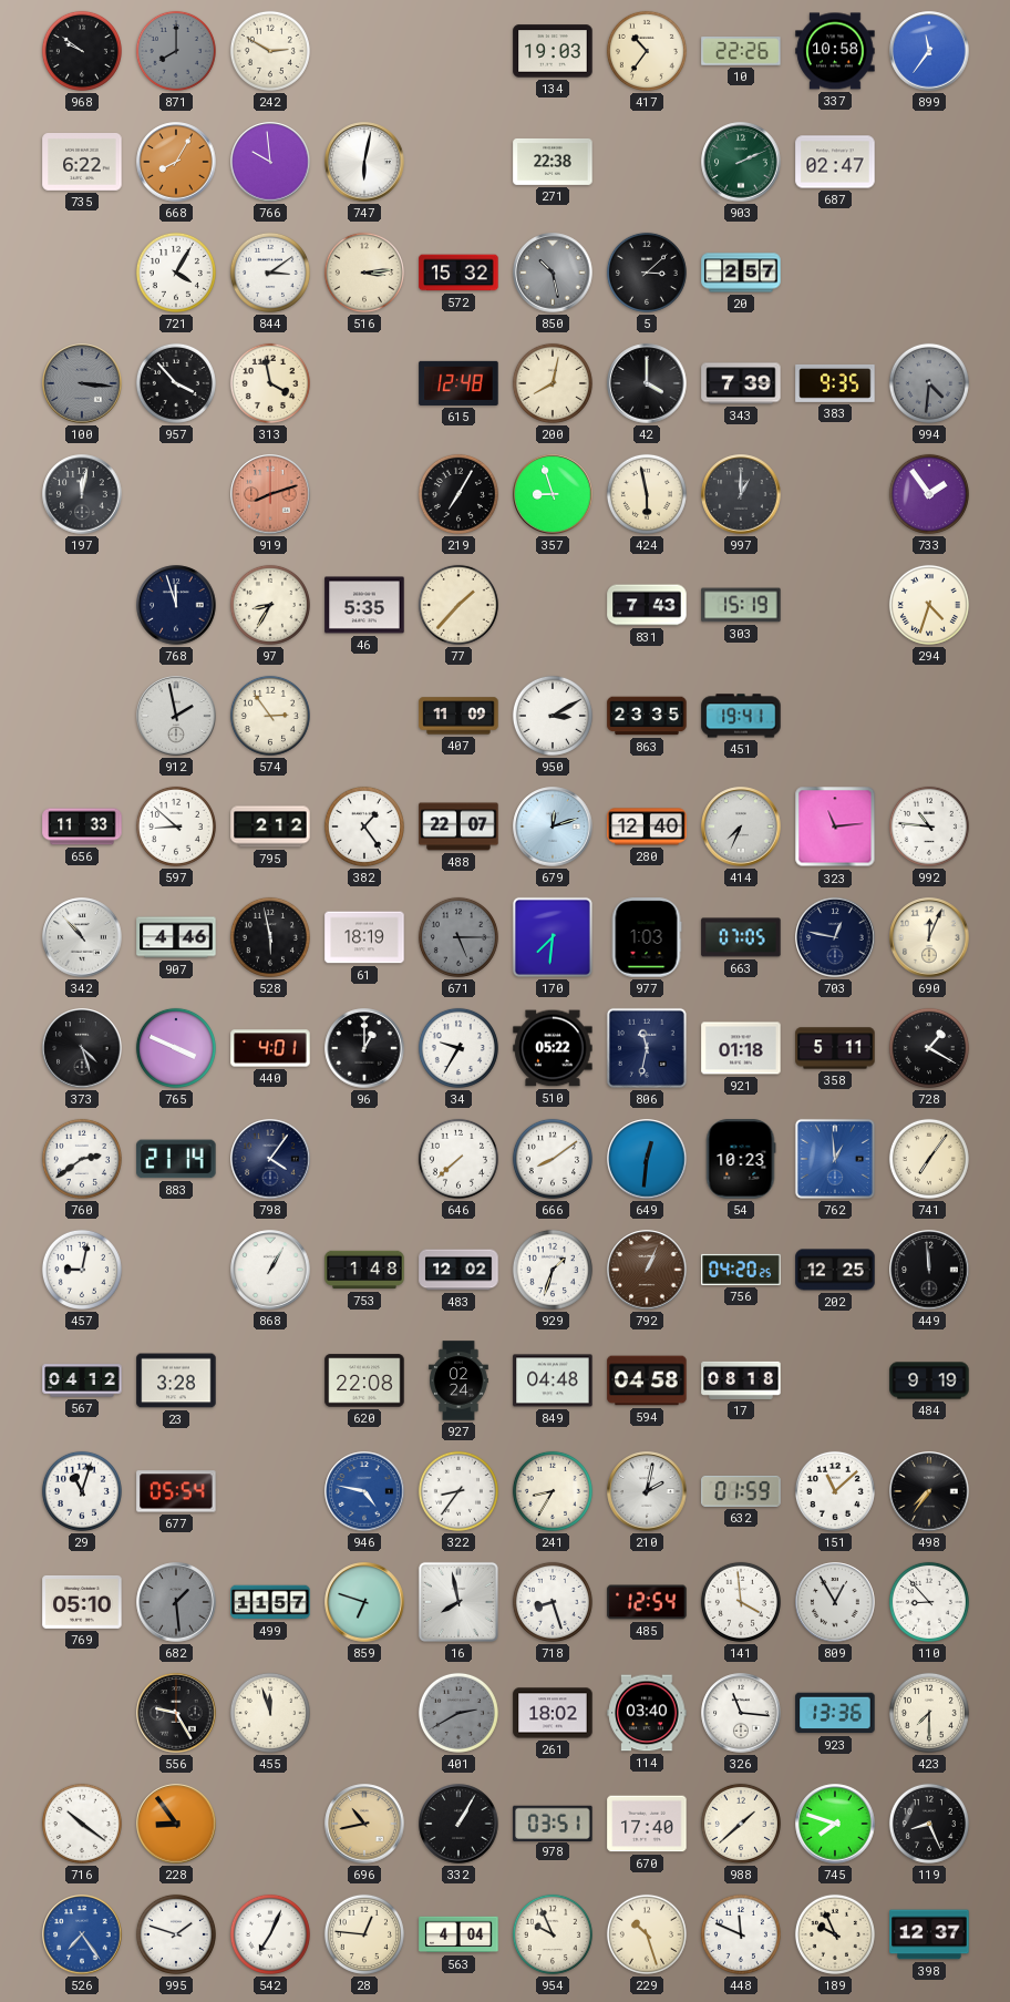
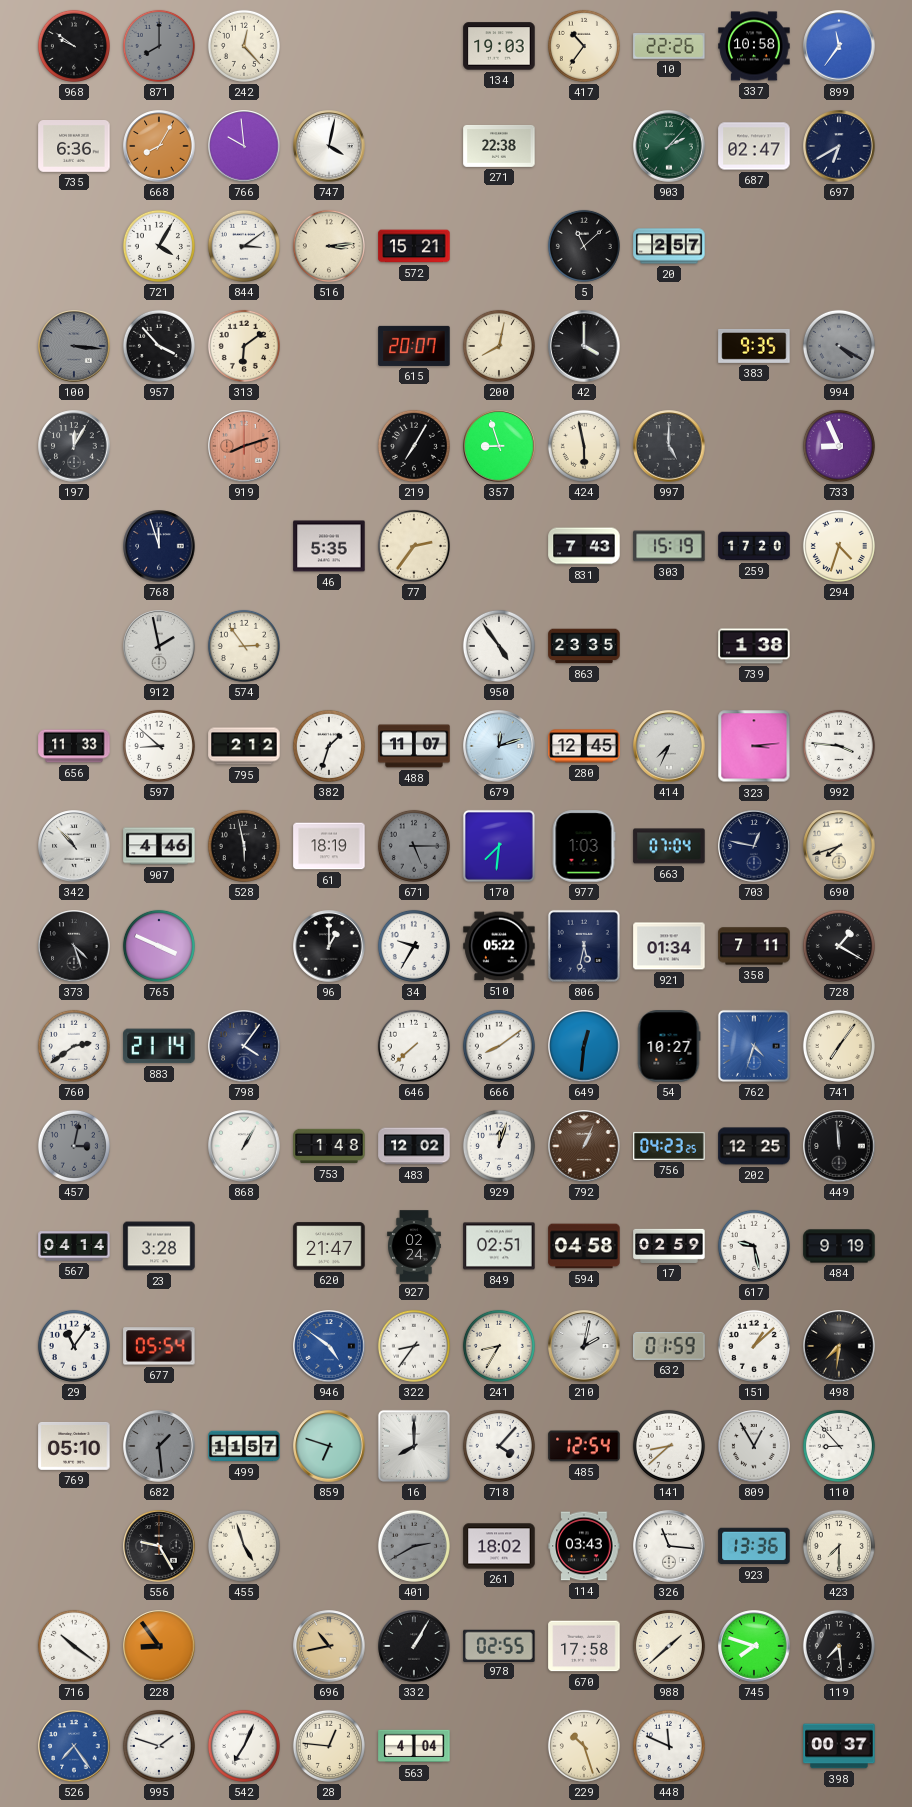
242: 2:50 -> 12:23
735: 6:22 -> 6:36
747: 6:02 -> 4:02
903: 2:11 -> 2:07
697: none -> 6:40
572: 15:32 -> 15:21
850: 10:28 -> none
5: 3:08 -> 11:08
313: 3:58 -> 6:09
615: 12:48 -> 20:07
343: 7:39 -> none
994: 4:31 -> 4:20
197: 12:02 -> 12:05
997: 1:00 -> 5:00
733: 1:54 -> 8:56
97: 8:35 -> none
77: 1:37 -> 2:36
259: none -> 17:20
407: 11:09 -> none
950: 3:10 -> 4:54
451: 19:41 -> none
739: none -> 1:38
382: 1:24 -> 1:33
488: 22:07 -> 11:07
280: 12:40 -> 12:45
323: 11:14 -> 3:14
992: 10:46 -> 3:46
663: 07:05 -> 07:04
690: 12:04 -> 7:42
440: 4:01 -> none
806: 11:32 -> 5:32
921: 01:18 -> 01:34
358: 5:11 -> 7:11
54: 10:23 -> 10:27
762: 12:59 -> 4:33
457: 9:02 -> 3:02
457 dial: white -> grey
929: 1:33 -> 12:03
756: 04:20 -> 04:23
567: 04:12 -> 04:14
620: 22:08 -> 21:47
849: 04:48 -> 02:51
17: 08:18 -> 02:59
617: none -> 9:28
29: 11:03 -> 11:06
946: 4:47 -> 4:51
151: 11:08 -> 1:08
498: 7:36 -> 7:31
16: 7:58 -> 8:00
718: 8:27 -> 4:07
141: 3:59 -> 8:38
455: 11:57 -> 4:57
114: 03:40 -> 03:43
978: 03:51 -> 02:55
670: 17:40 -> 17:58
119: 8:26 -> 7:29
954: 9:56 -> none
189: 9:56 -> none
398: 12:37 -> 00:37
